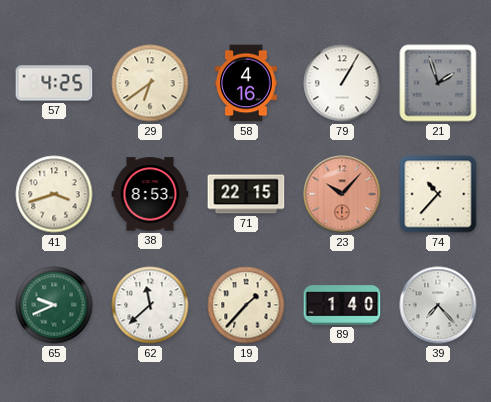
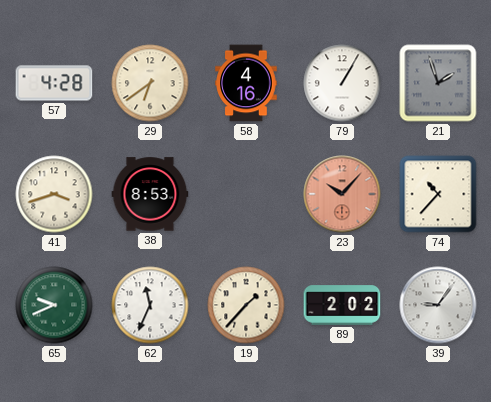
57: 4:25 -> 4:28
71: 22:15 -> none
62: 11:38 -> 11:34
89: 1:40 -> 2:02
39: 7:23 -> 9:06
